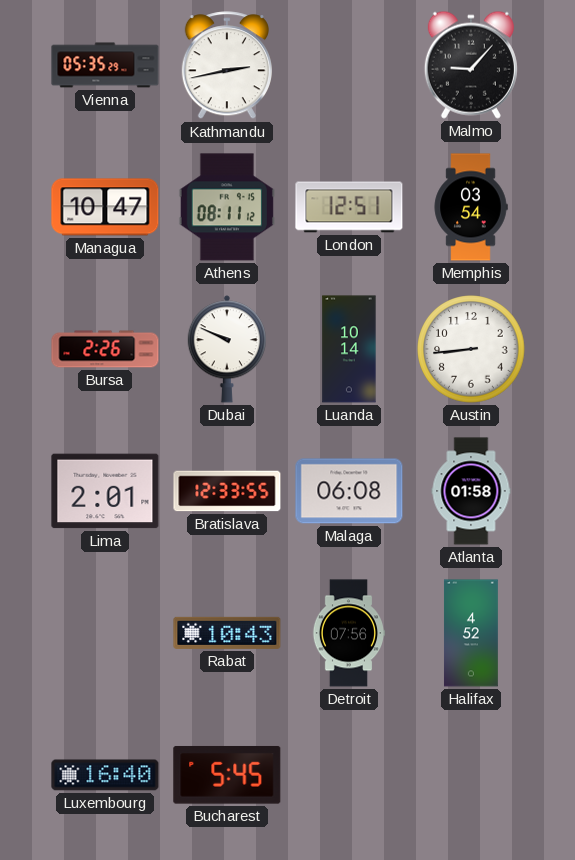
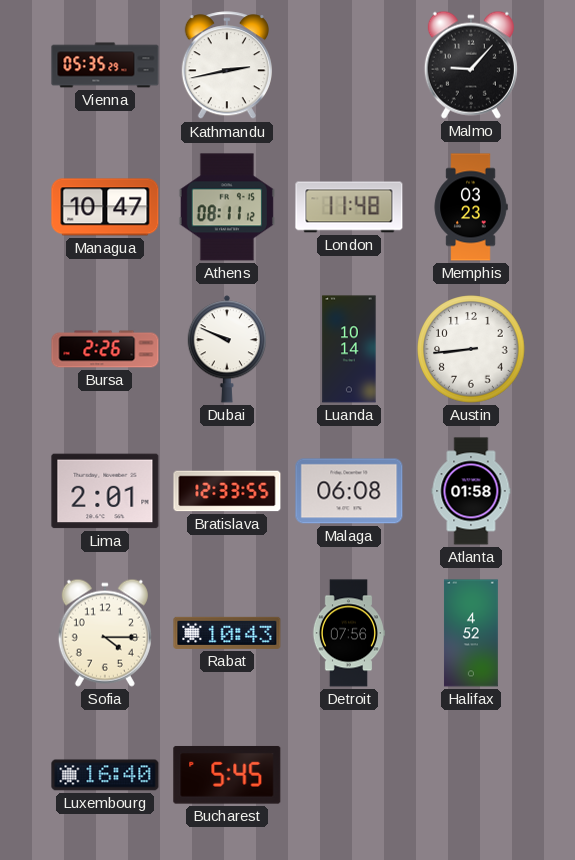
London: 12:51 -> 11:48
Memphis: 03:54 -> 03:23
Sofia: none -> 4:15
